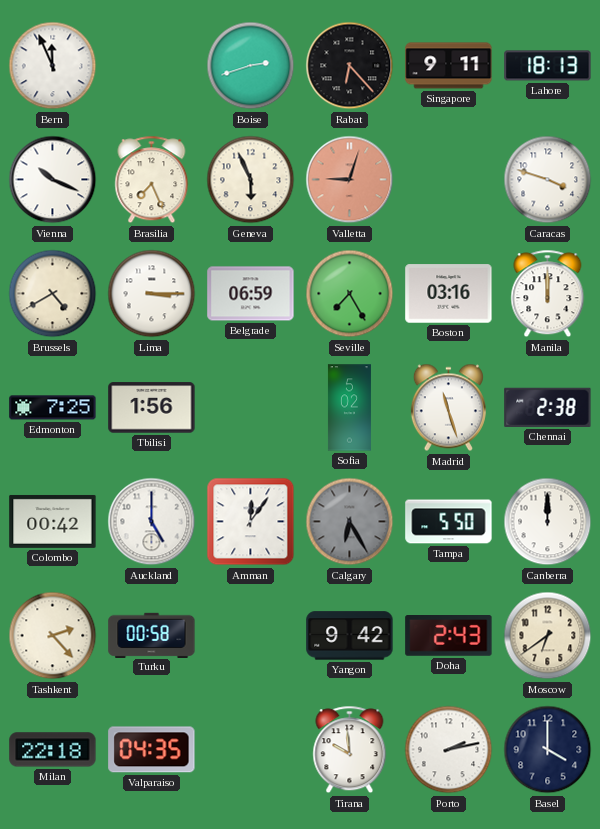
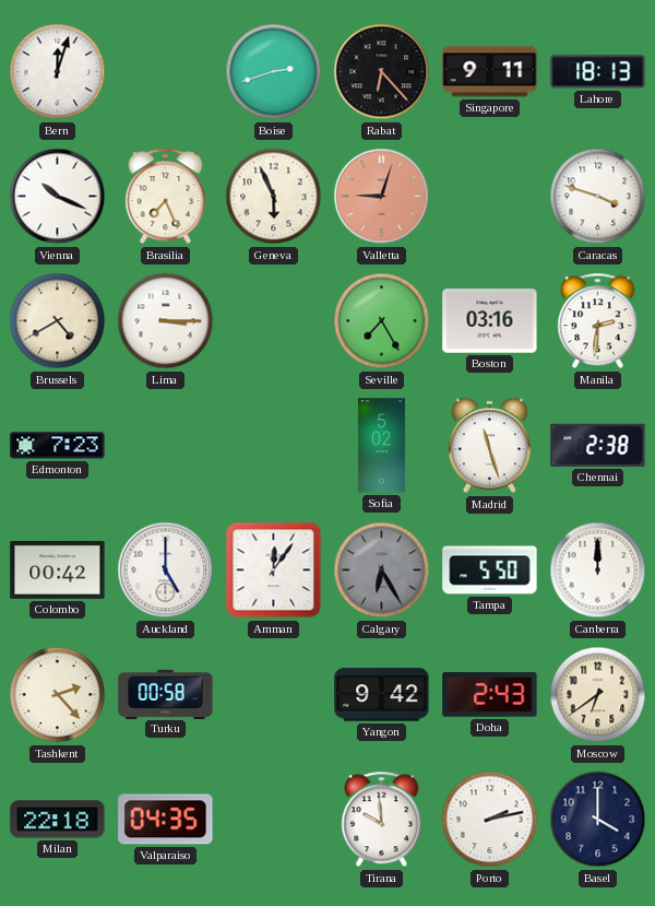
Bern: 11:56 -> 12:03
Belgrade: 06:59 -> none
Manila: 12:00 -> 2:31
Edmonton: 7:25 -> 7:23
Tbilisi: 1:56 -> none
